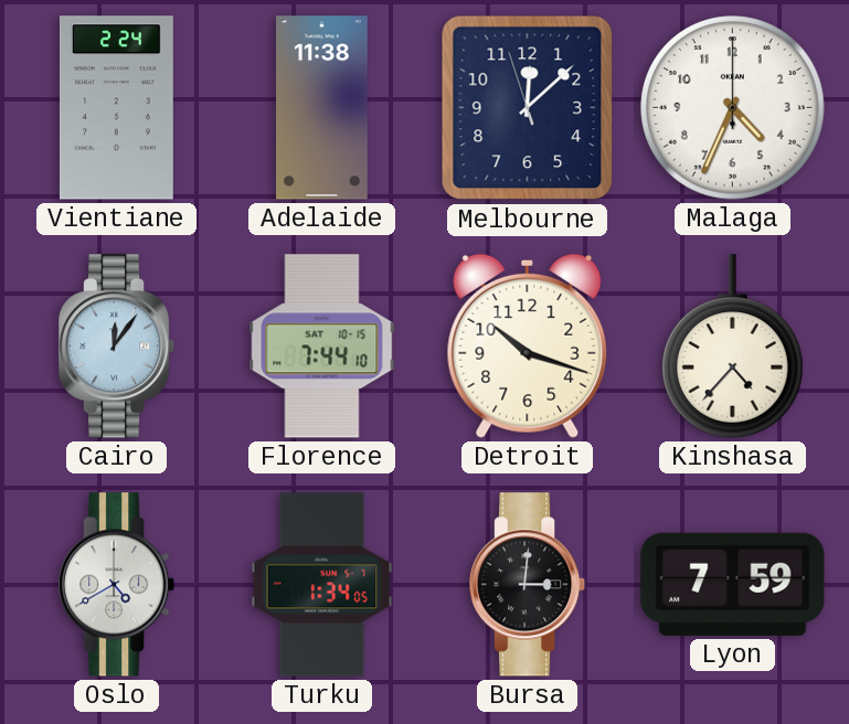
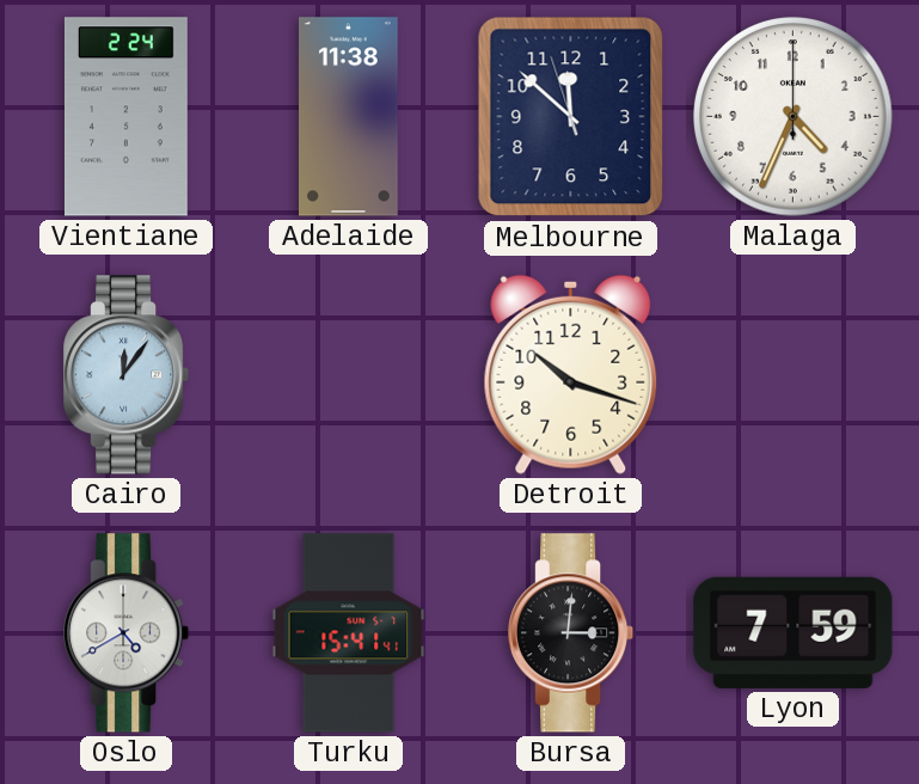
Melbourne: 12:07 -> 11:51
Florence: 7:44 -> none
Kinshasa: 4:37 -> none
Turku: 1:34 -> 15:41
